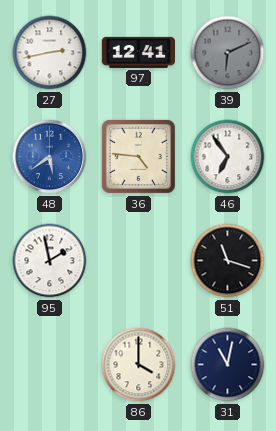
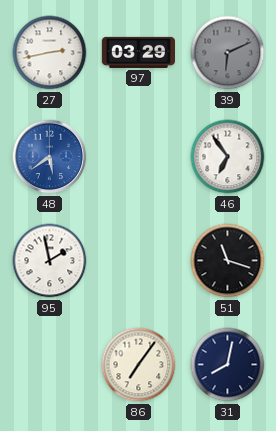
97: 12:41 -> 03:29
36: 4:46 -> none
86: 4:00 -> 7:06
31: 11:02 -> 8:02
